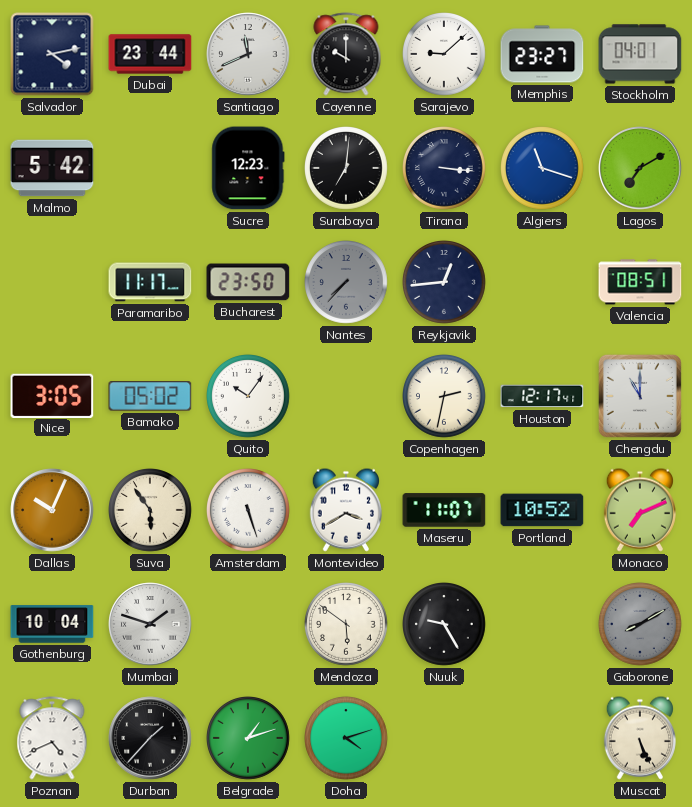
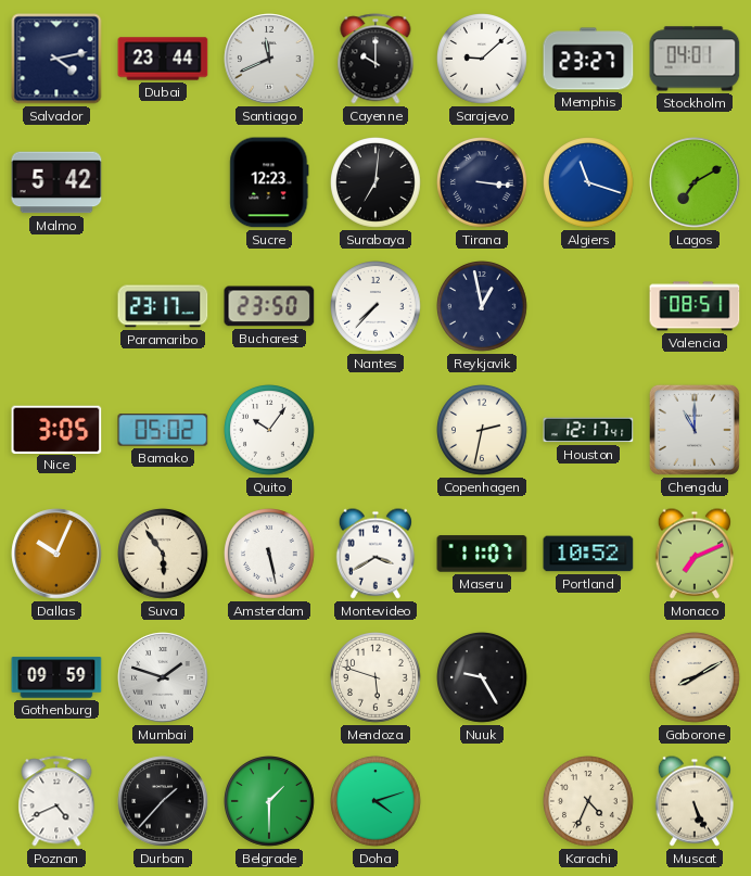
Paramaribo: 11:17 -> 23:17
Nantes dial: grey -> white
Reykjavik: 12:44 -> 12:58
Amsterdam: 5:27 -> 5:28
Gothenburg: 10:04 -> 09:59
Mendoza: 5:51 -> 5:48
Gaborone dial: grey -> cream
Belgrade: 1:12 -> 1:30
Karachi: none -> 4:34
